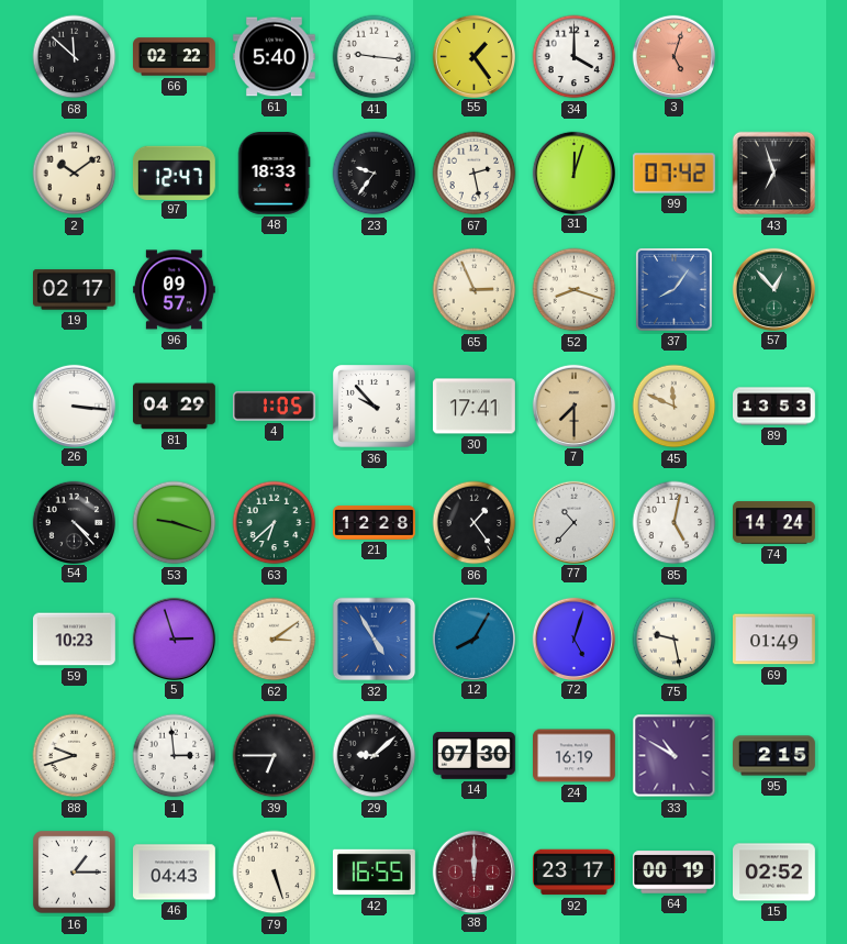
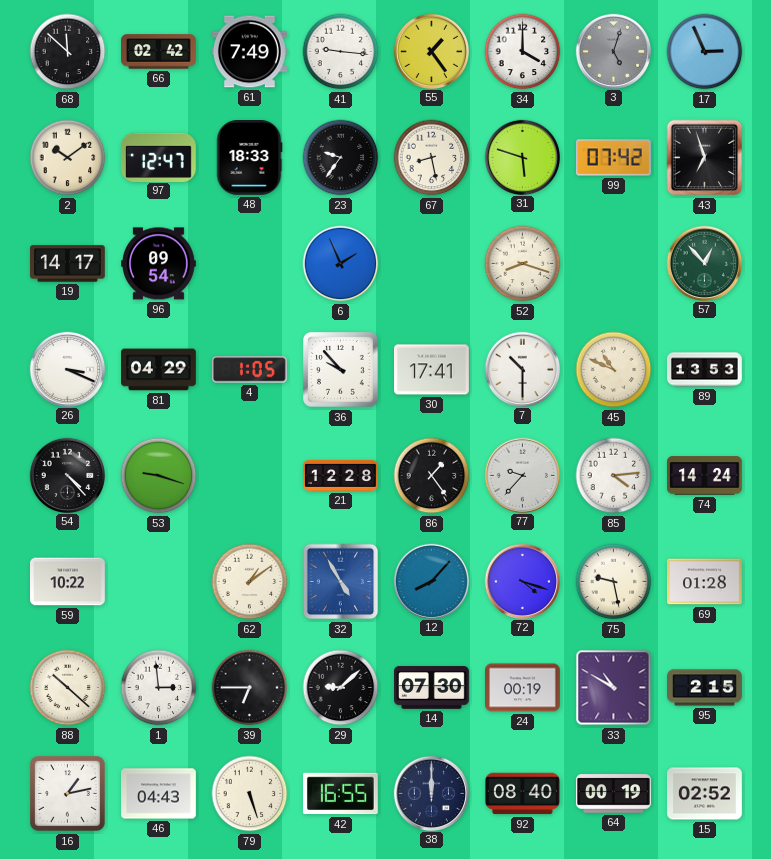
66: 02:22 -> 02:42
61: 5:40 -> 7:49
3 dial: salmon -> grey
17: none -> 2:56
67: 2:28 -> 8:28
31: 12:03 -> 5:48
19: 02:17 -> 14:17
96: 09:57 -> 09:54
6: none -> 1:56
65: 2:56 -> none
37: 8:06 -> none
26: 3:16 -> 3:19
7: 7:30 -> 10:30
7 dial: champagne -> white
45: 11:49 -> 10:49
63: 6:38 -> none
77: 10:37 -> 9:37
85: 5:02 -> 4:14
59: 10:23 -> 10:22
5: 2:57 -> none
62: 3:09 -> 1:09
12: 8:05 -> 8:07
72: 5:03 -> 4:18
69: 01:49 -> 01:28
88: 9:42 -> 10:22
24: 16:19 -> 00:19
16: 1:15 -> 1:13
38 dial: burgundy -> navy
92: 23:17 -> 08:40
